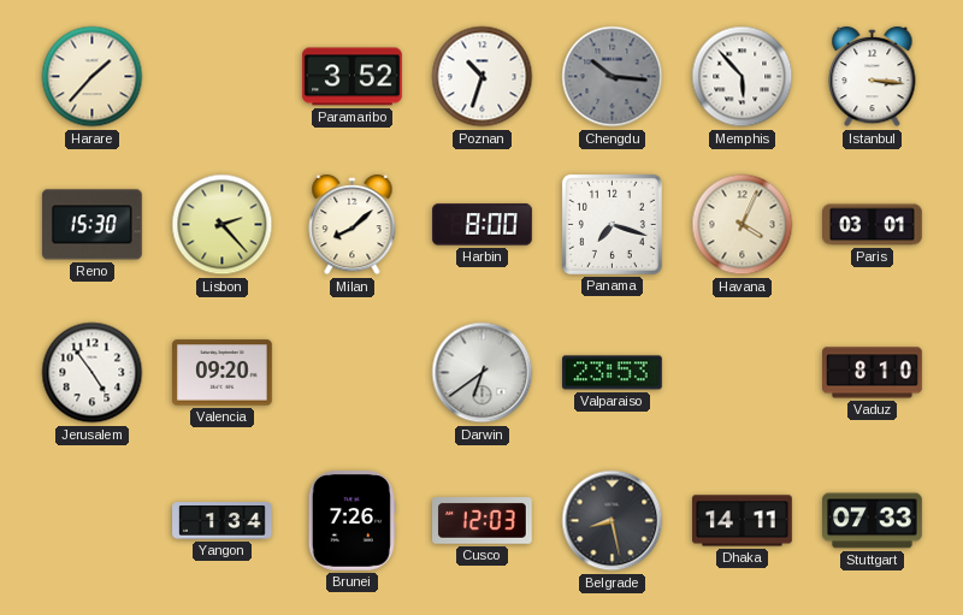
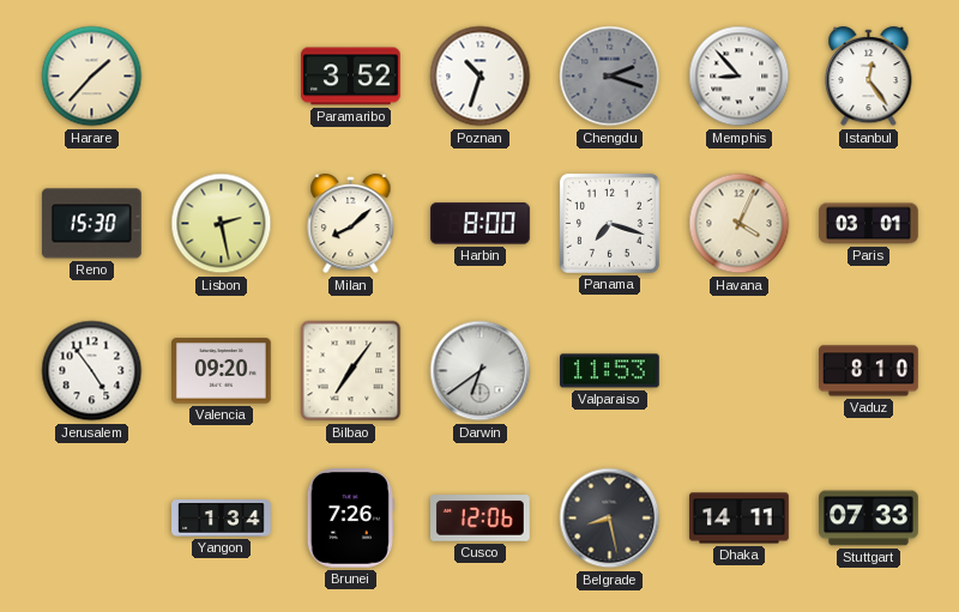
Chengdu: 10:16 -> 2:18
Memphis: 5:53 -> 8:53
Istanbul: 3:16 -> 12:24
Lisbon: 2:23 -> 2:28
Bilbao: none -> 7:06
Valparaiso: 23:53 -> 11:53
Cusco: 12:03 -> 12:06
